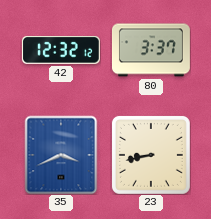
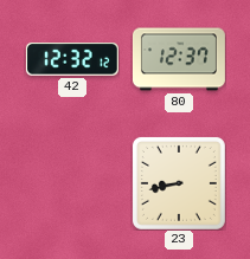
80: 3:37 -> 12:37
35: 3:41 -> none
